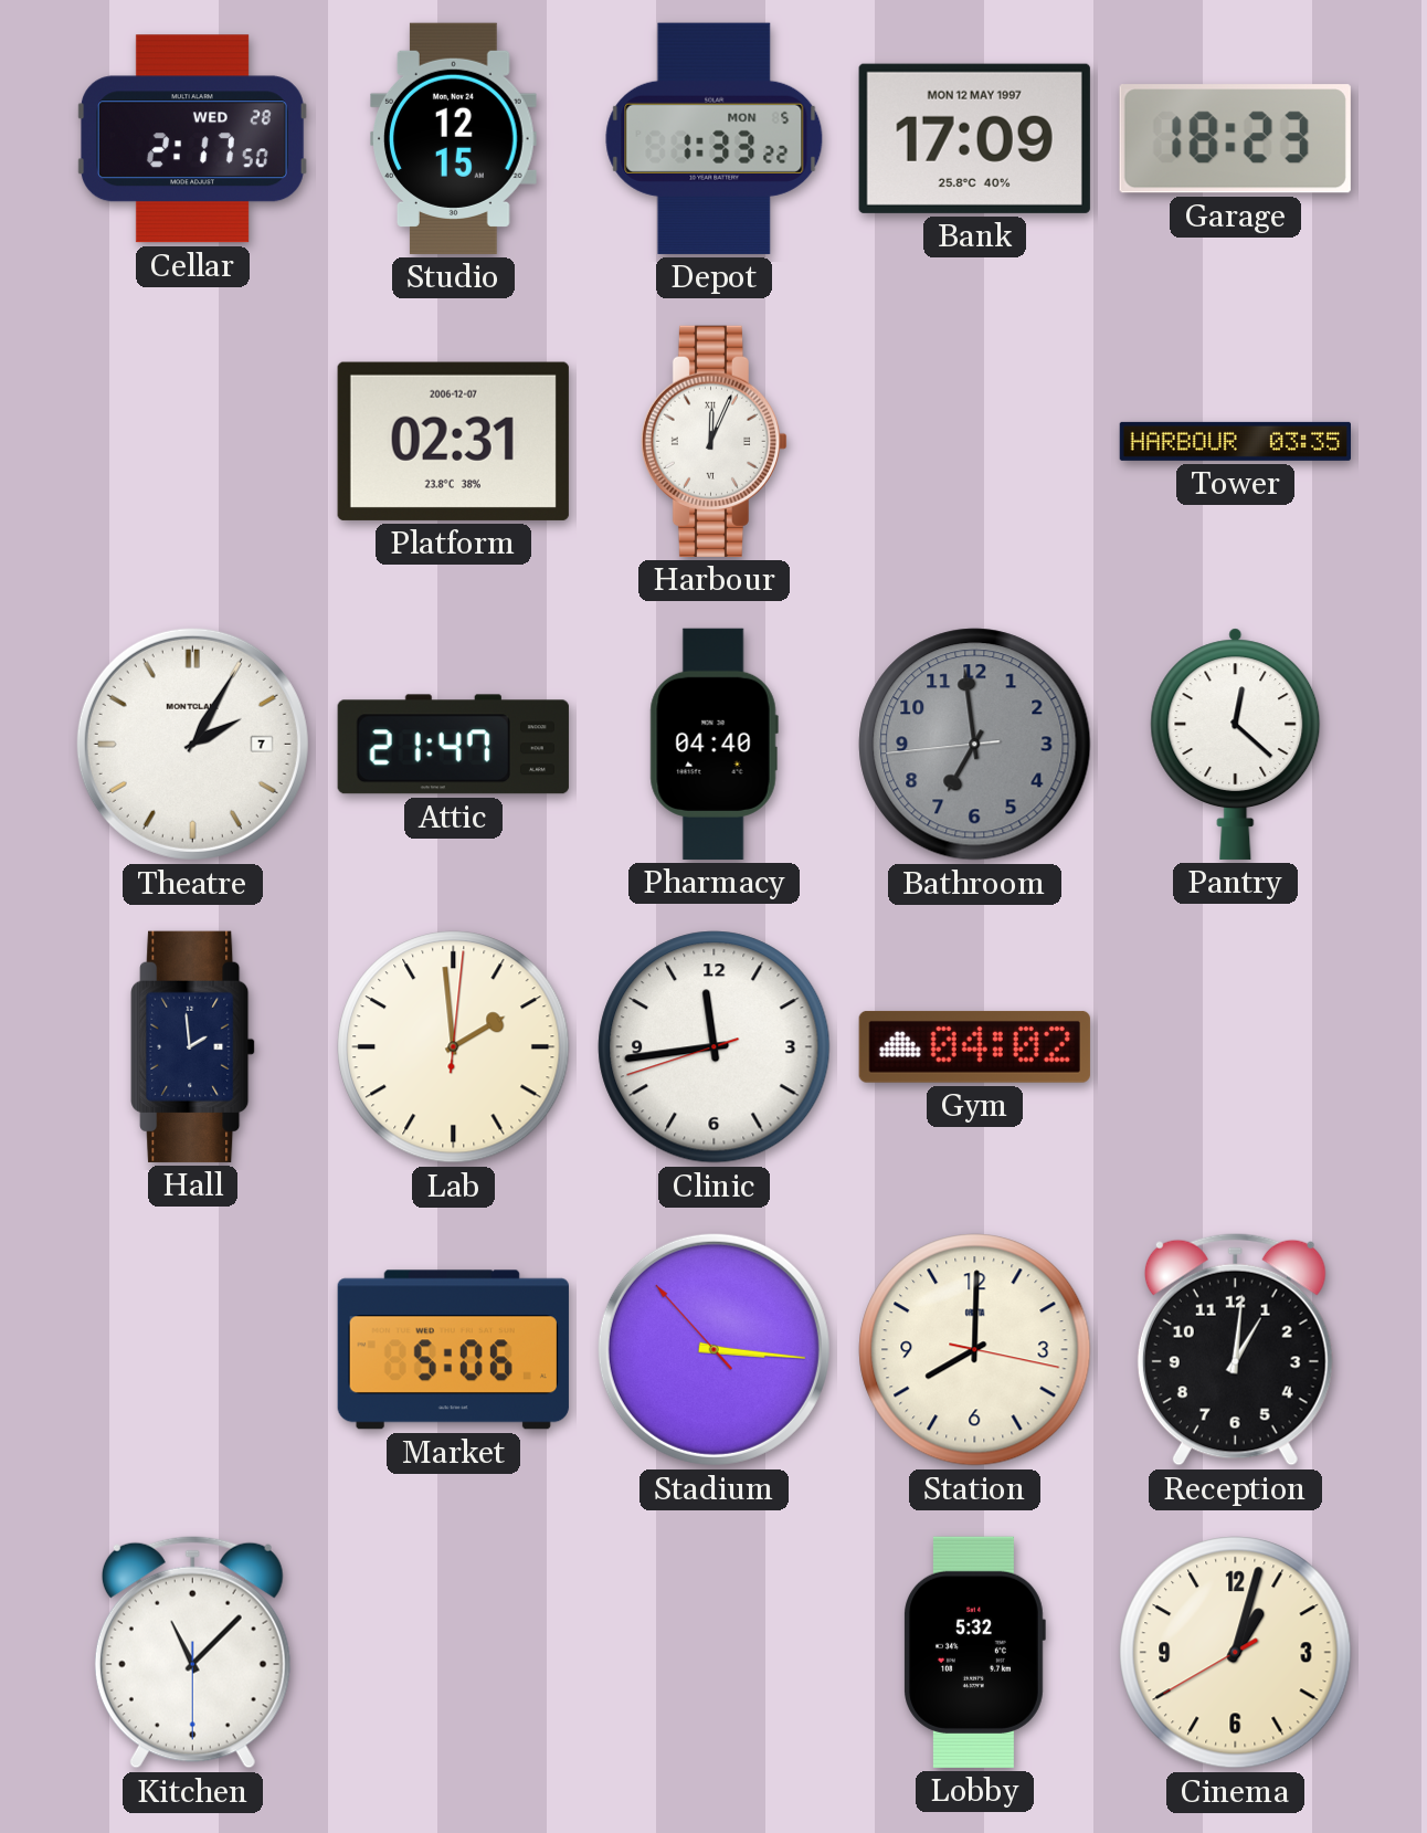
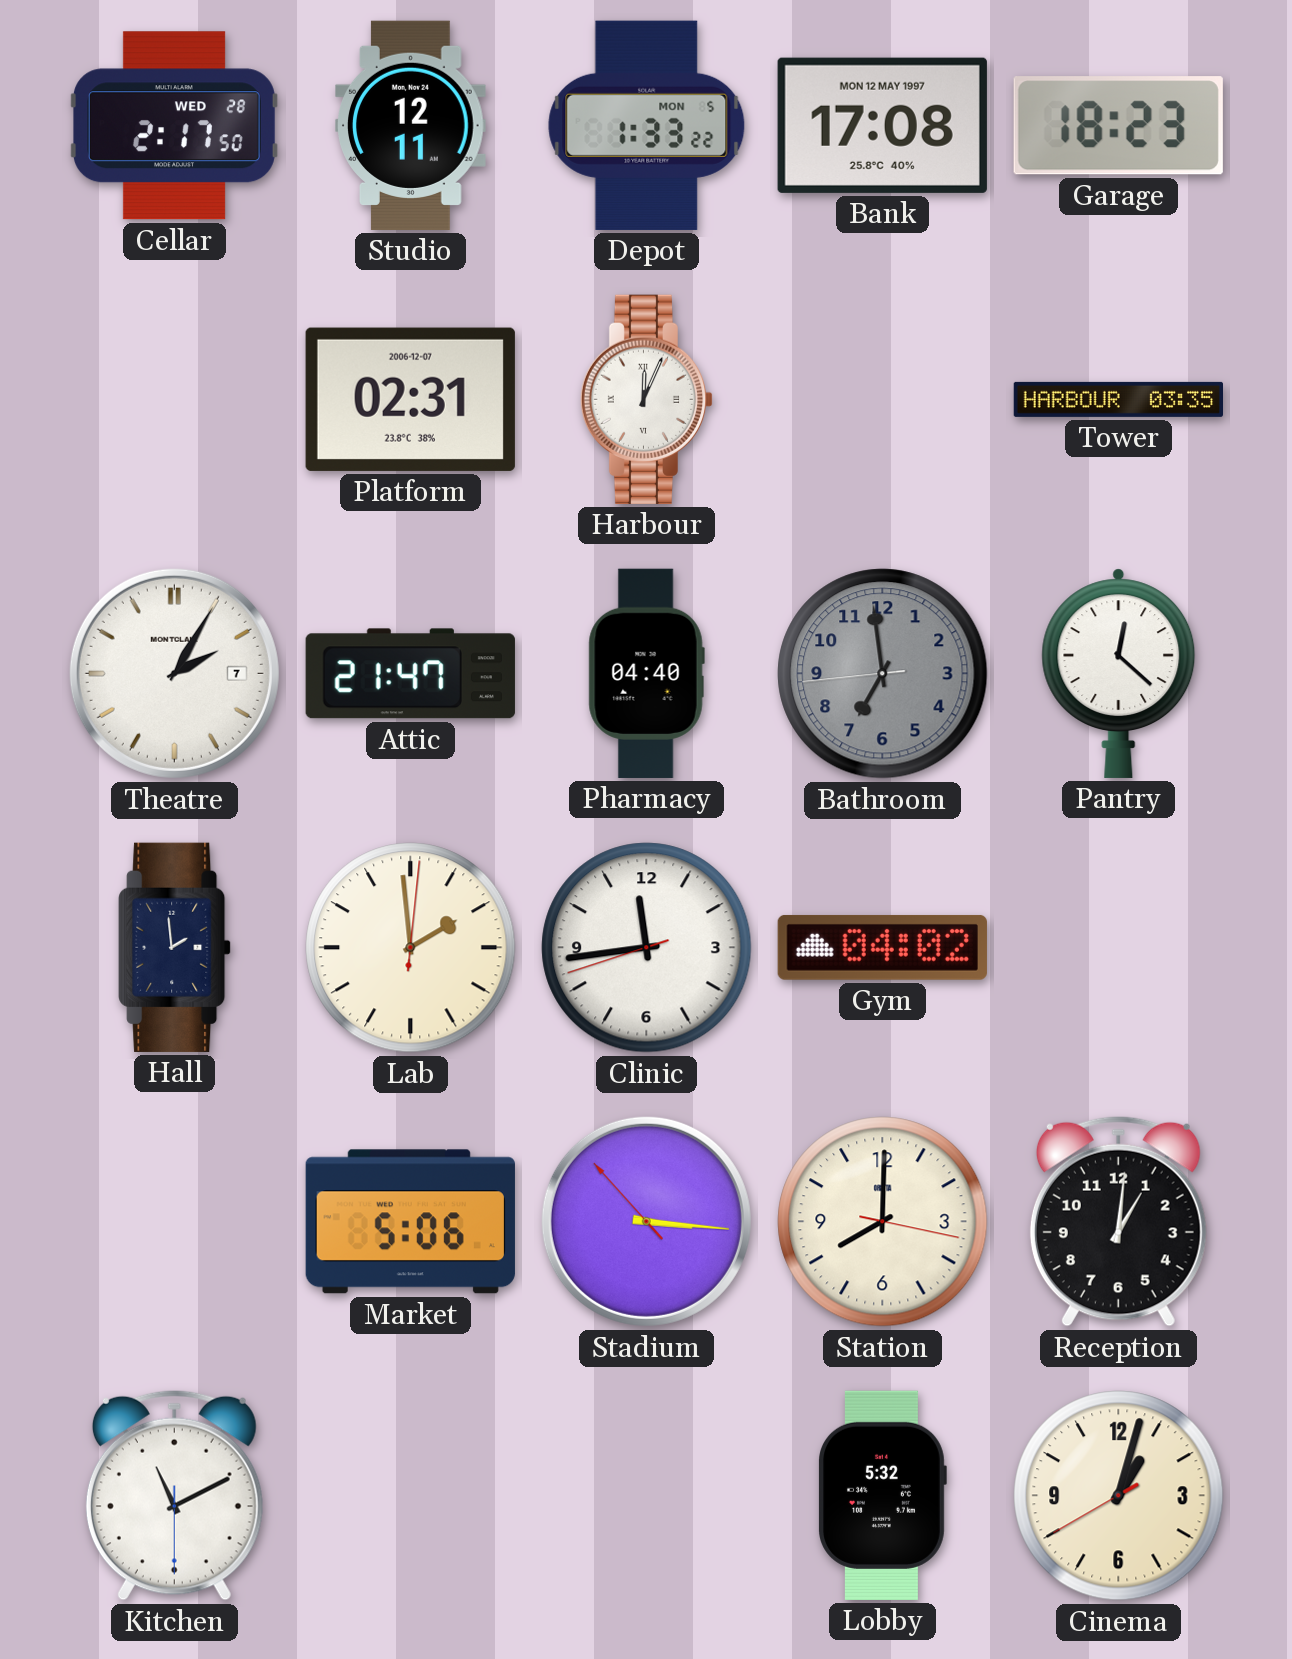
Studio: 12:15 -> 12:11
Bank: 17:09 -> 17:08
Kitchen: 11:07 -> 11:10
